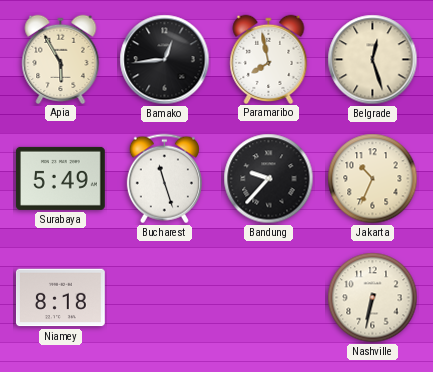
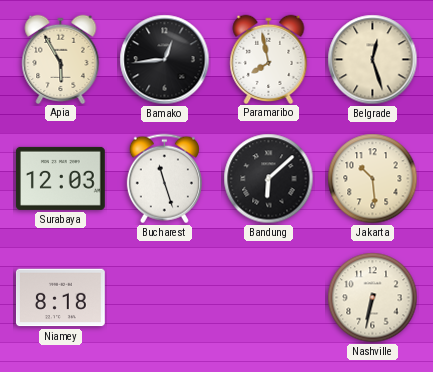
Surabaya: 5:49 -> 12:03
Bandung: 9:37 -> 6:08
Jakarta: 10:34 -> 10:29
